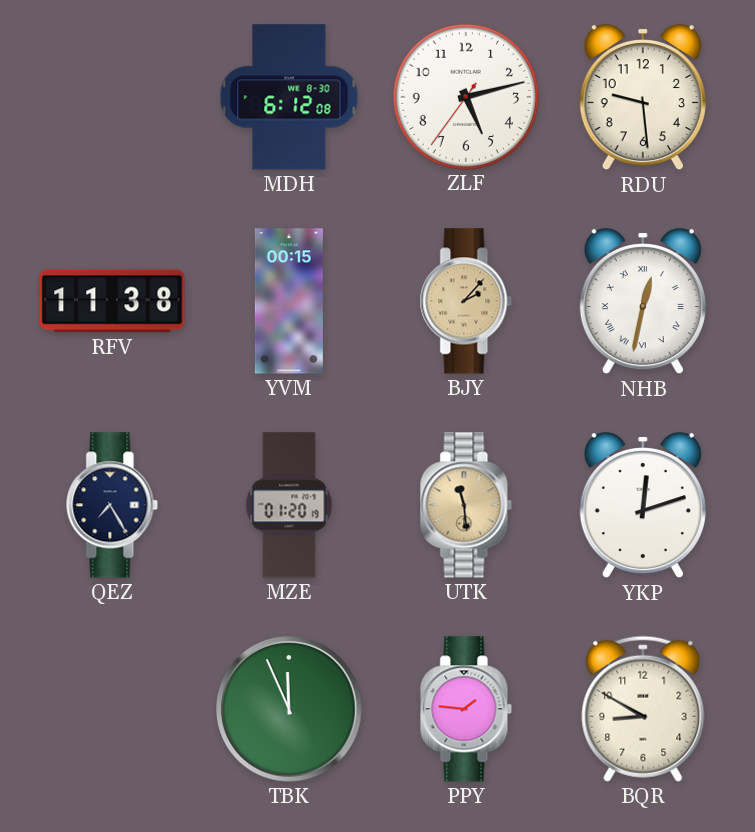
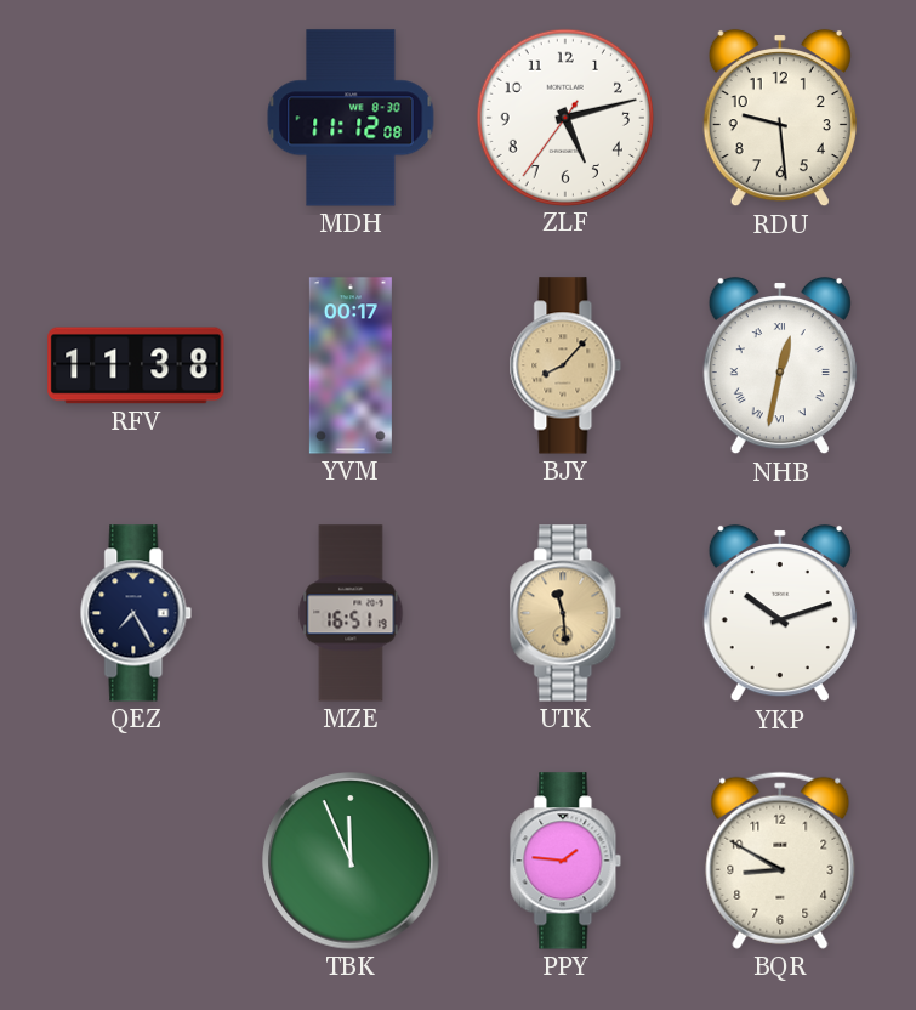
MDH: 6:12 -> 11:12
YVM: 00:15 -> 00:17
BJY: 2:07 -> 8:07
MZE: 01:20 -> 16:51
YKP: 12:12 -> 10:12
